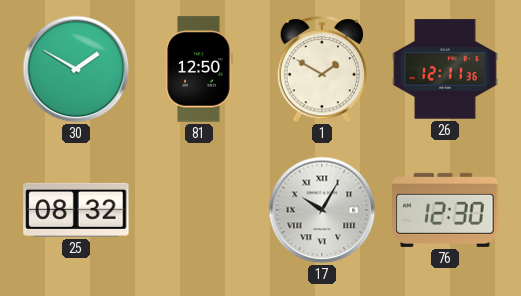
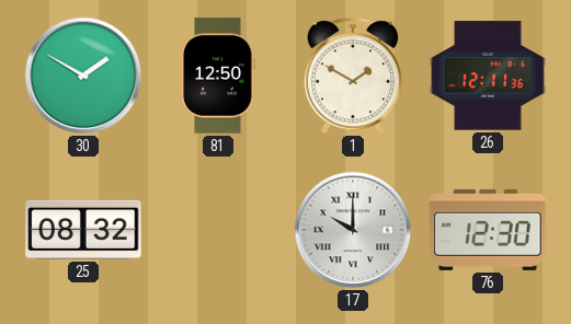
17: 10:05 -> 10:00
